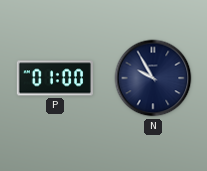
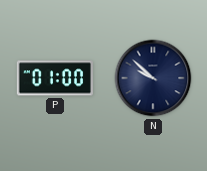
N: 9:55 -> 9:52
